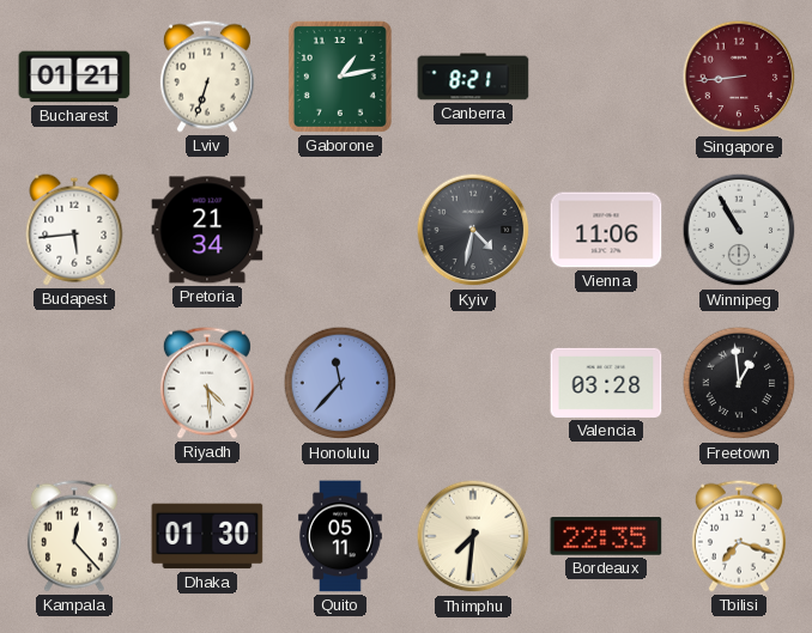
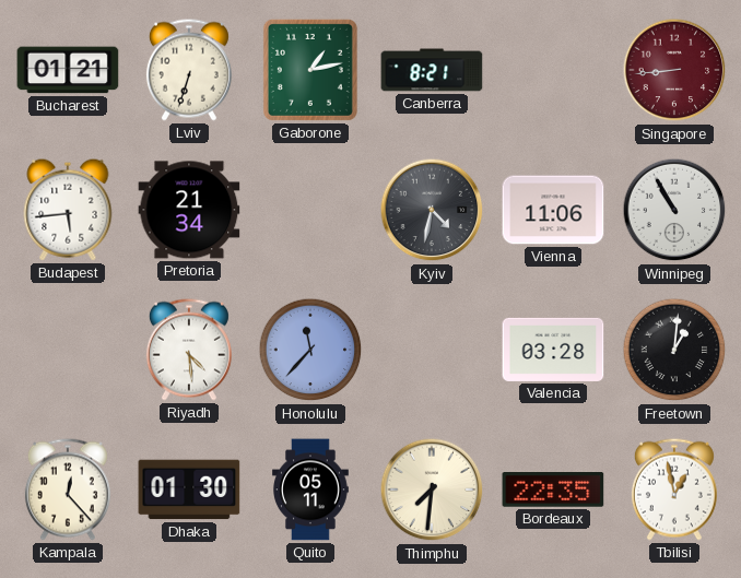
Freetown: 12:59 -> 1:01
Tbilisi: 7:18 -> 12:58
